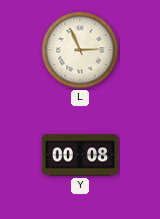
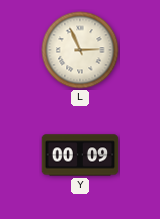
Y: 00:08 -> 00:09
